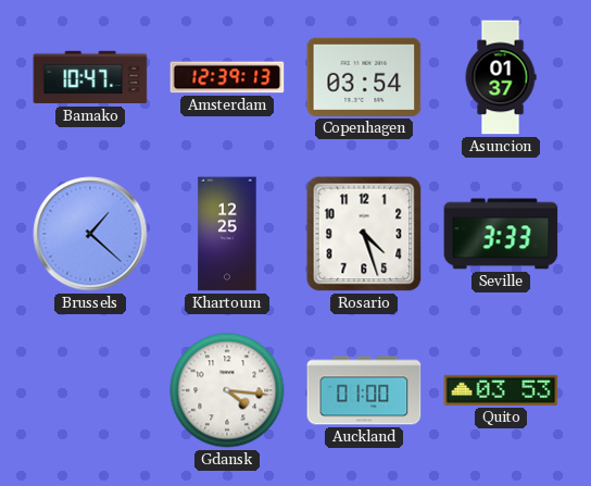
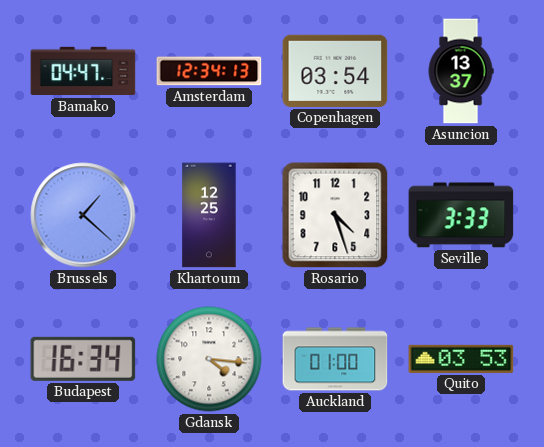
Bamako: 10:47 -> 04:47
Amsterdam: 12:39 -> 12:34
Asuncion: 01:37 -> 13:37
Budapest: none -> 16:34
